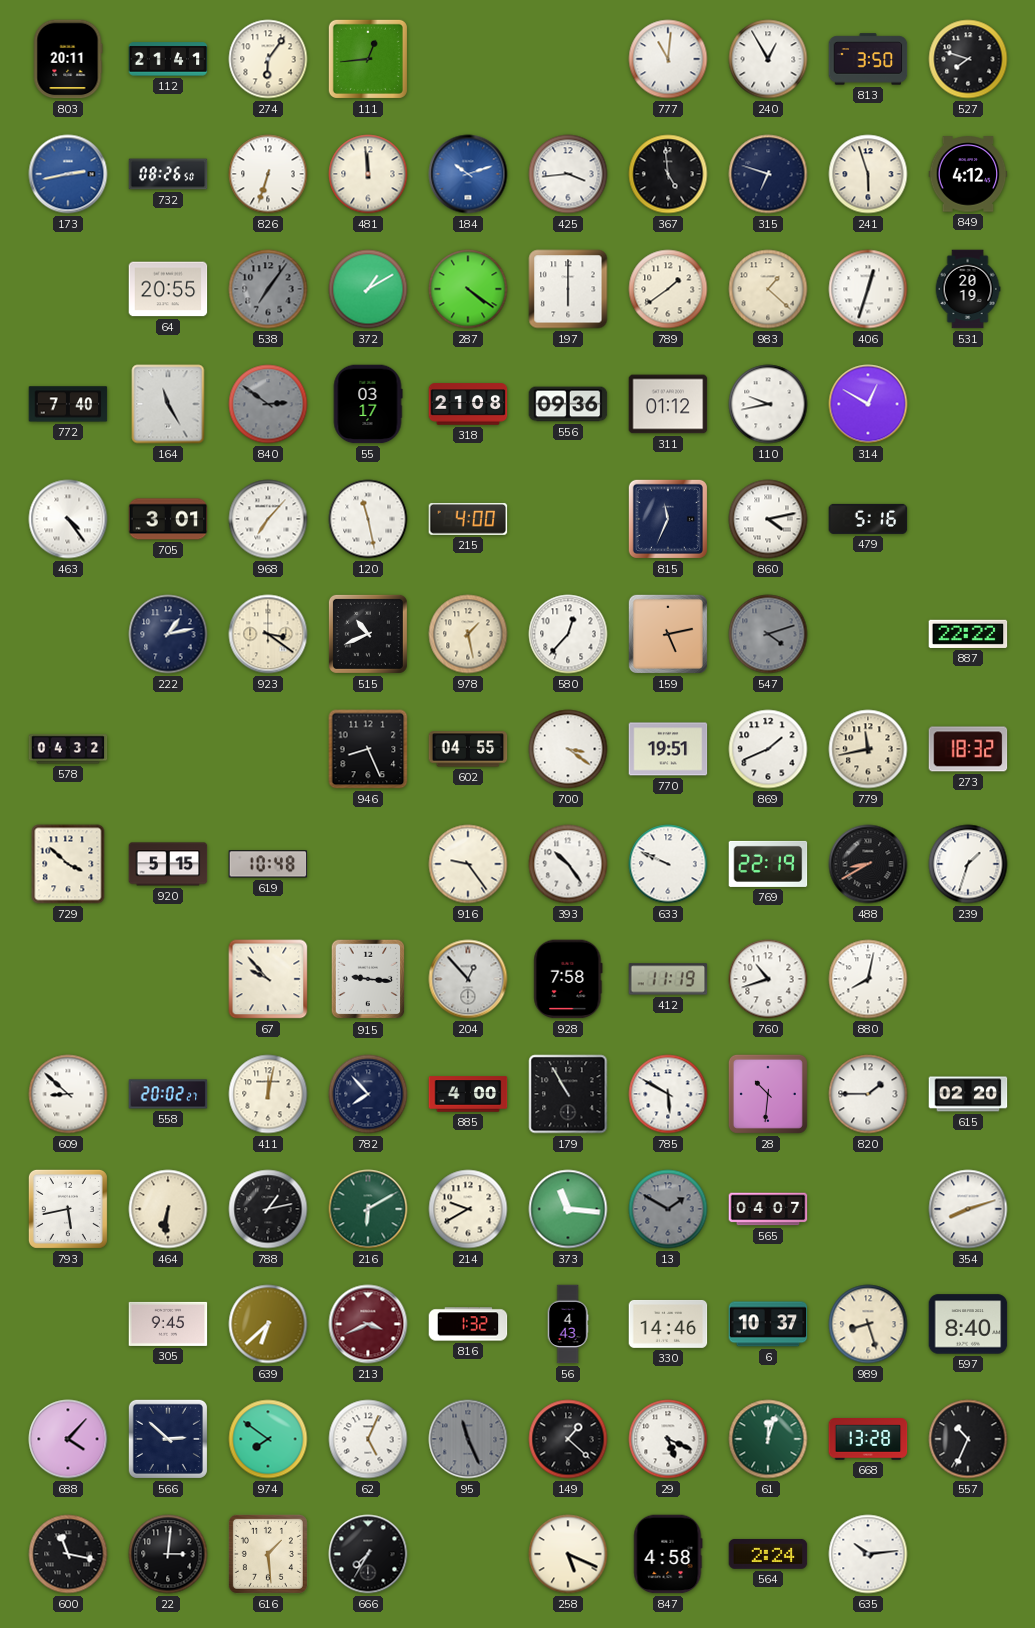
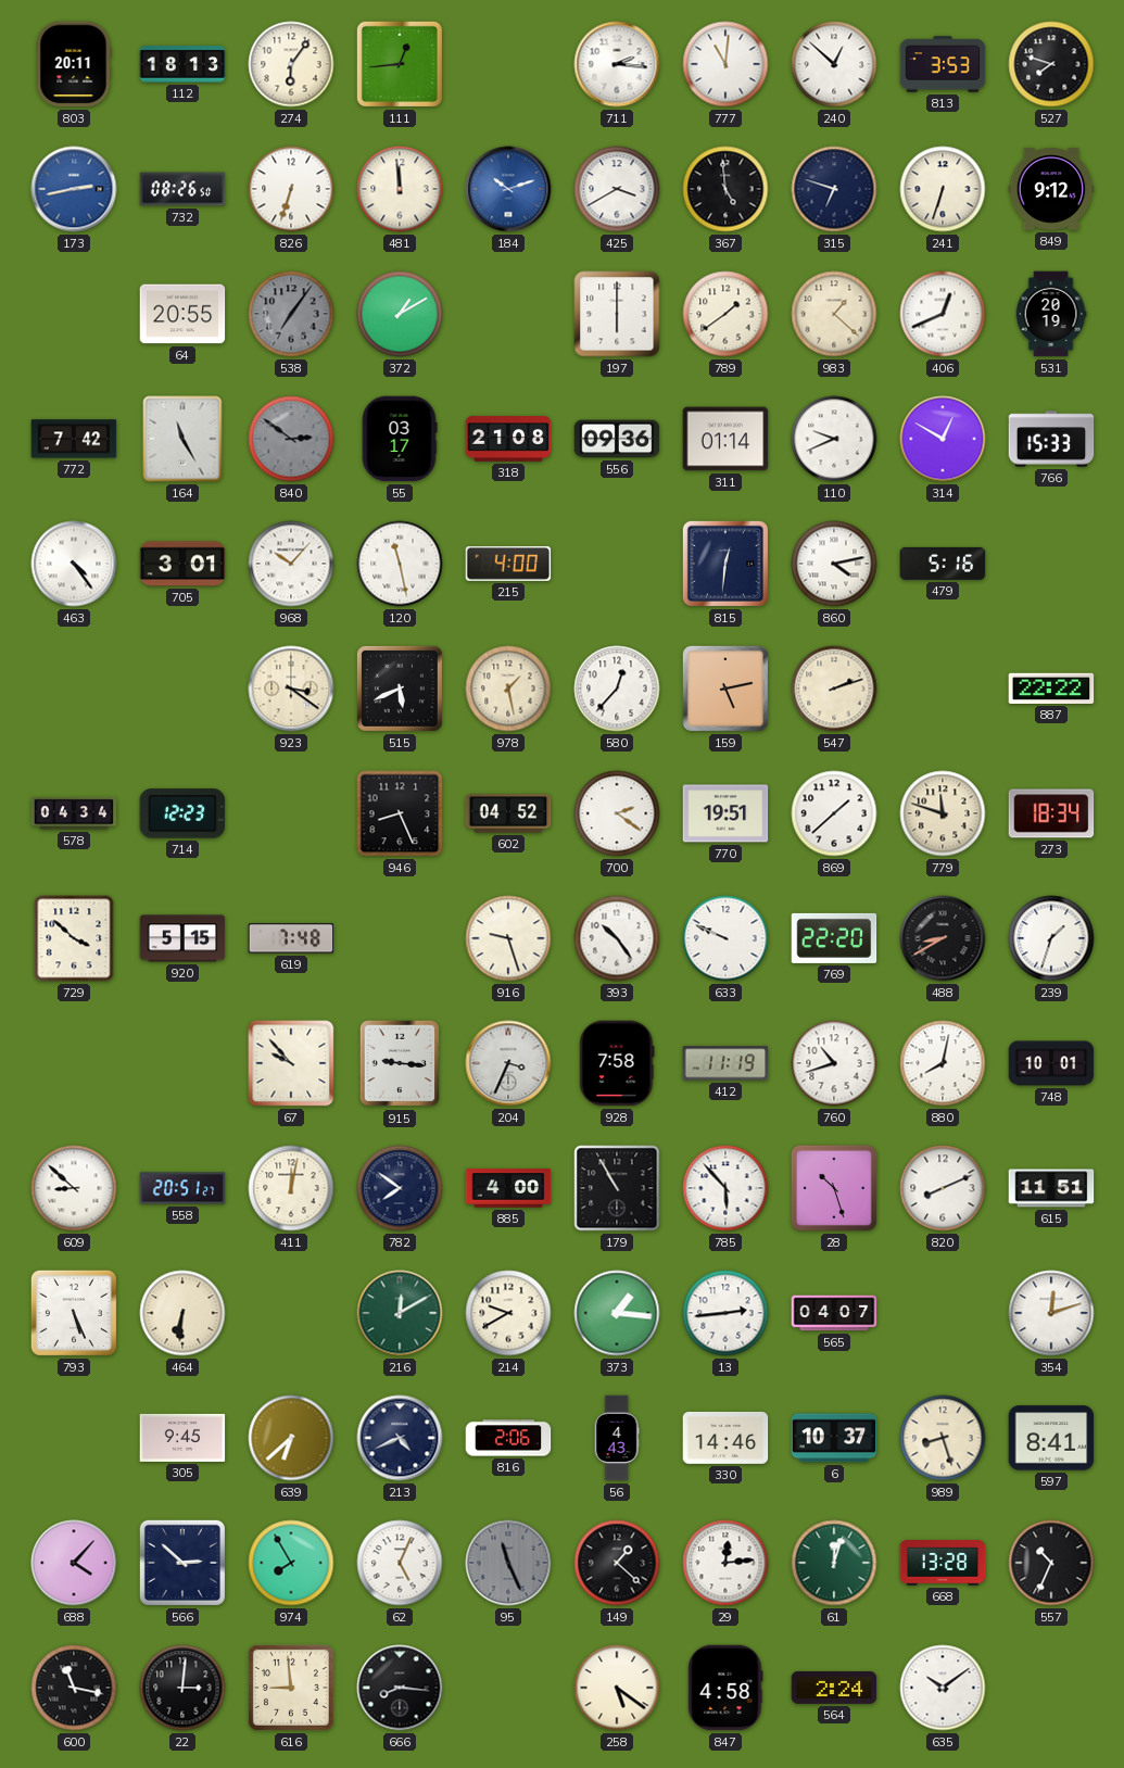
112: 21:41 -> 18:13
711: none -> 2:16
240: 12:55 -> 12:52
813: 3:50 -> 3:53
425: 3:44 -> 3:40
241: 5:57 -> 6:33
849: 4:12 -> 9:12
287: 4:21 -> none
406: 12:33 -> 12:41
772: 7:40 -> 7:42
311: 01:12 -> 01:14
110: 9:43 -> 9:41
766: none -> 15:33
968: 7:07 -> 10:07
815: 11:34 -> 12:31
222: 1:13 -> none
515: 10:41 -> 5:41
547: 4:12 -> 2:12
547 dial: grey -> cream
578: 04:32 -> 04:34
714: none -> 12:23
602: 04:55 -> 04:52
700: 3:21 -> 2:21
869: 1:41 -> 1:38
779: 11:43 -> 11:48
273: 18:32 -> 18:34
619: 10:48 -> 7:48
916: 9:24 -> 9:27
769: 22:19 -> 22:20
204: 12:53 -> 3:34
748: none -> 10:01
558: 20:02 -> 20:51
782: 7:53 -> 7:51
785: 5:50 -> 5:53
28: 10:31 -> 10:27
820: 1:45 -> 8:11
615: 02:20 -> 11:51
793: 5:43 -> 5:26
788: 1:13 -> none
216: 6:10 -> 12:10
373: 11:16 -> 1:16
13: 1:50 -> 2:44
13 dial: grey -> white
354: 8:12 -> 12:12
213: 3:41 -> 4:41
213 dial: burgundy -> navy
816: 1:32 -> 2:06
597: 8:40 -> 8:41
974: 7:51 -> 7:55
29: 5:19 -> 12:14
616: 1:29 -> 8:59
666: 7:35 -> 8:16
258: 5:19 -> 5:21
635: 10:14 -> 10:09
